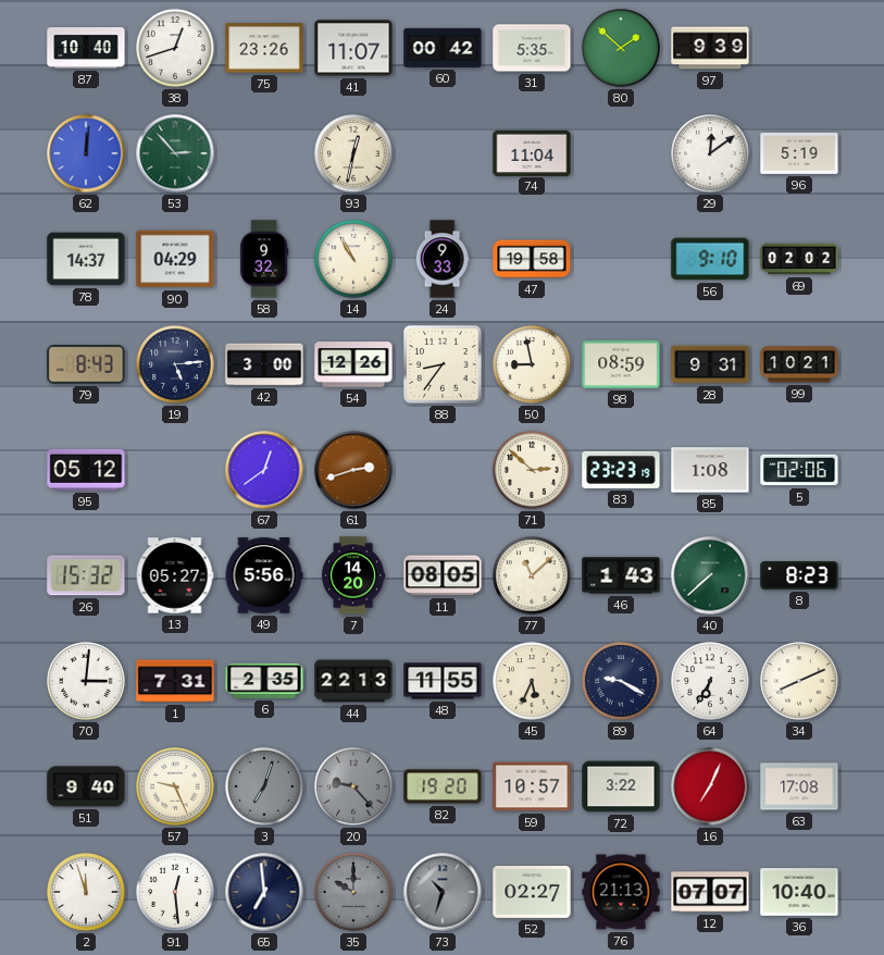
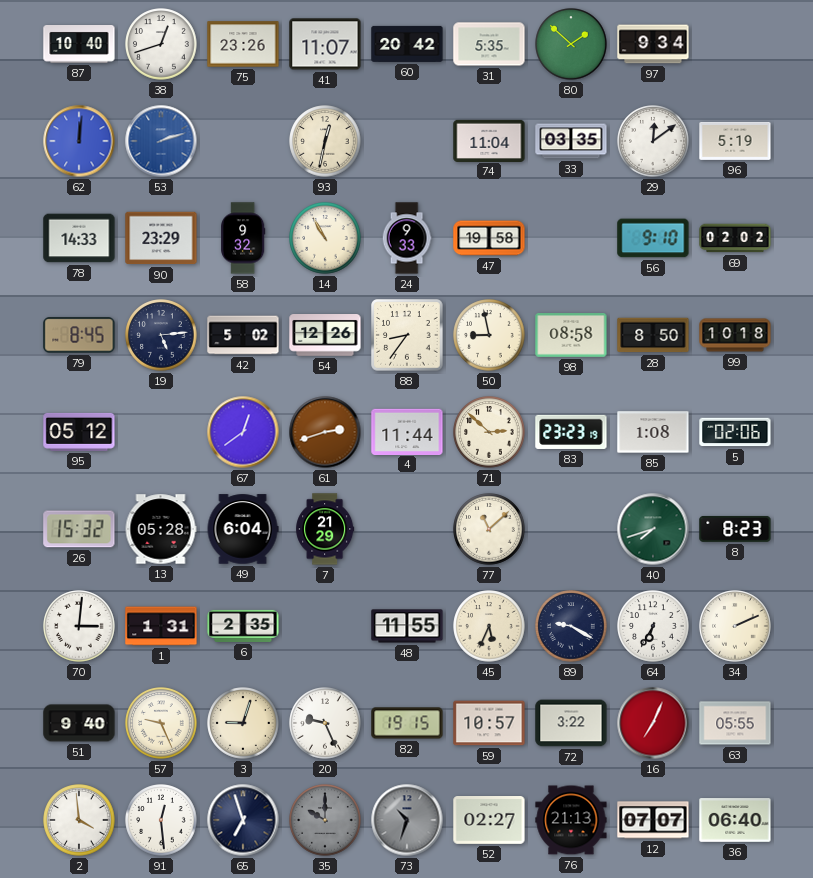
60: 00:42 -> 20:42
97: 9:39 -> 9:34
53: 2:53 -> 2:12
53 dial: green -> blue
33: none -> 03:35
78: 14:37 -> 14:33
90: 04:29 -> 23:29
79: 8:43 -> 8:45
42: 3:00 -> 5:02
98: 08:59 -> 08:58
28: 9:31 -> 8:50
99: 10:21 -> 10:18
4: none -> 11:44
13: 05:27 -> 05:28
49: 5:56 -> 6:04
7: 14:20 -> 21:29
11: 08:05 -> none
46: 1:43 -> none
40: 7:38 -> 7:42
1: 7:31 -> 1:31
44: 22:13 -> none
34: 8:11 -> 2:11
3: 7:03 -> 9:03
3 dial: grey -> cream
20: 9:23 -> 9:26
20 dial: grey -> white
82: 19:20 -> 19:15
63: 17:08 -> 05:55
2: 11:57 -> 3:59
65: 6:59 -> 6:57
36: 10:40 -> 06:40
